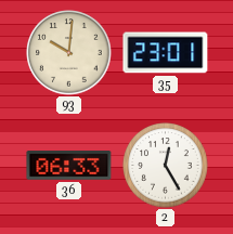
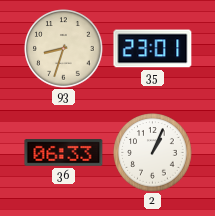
93: 10:01 -> 8:33
2: 12:25 -> 1:04
